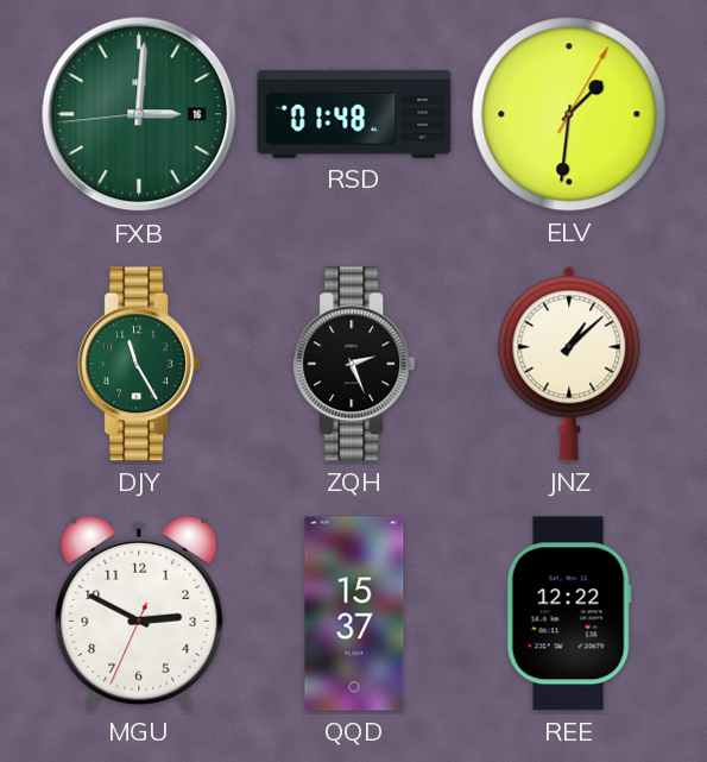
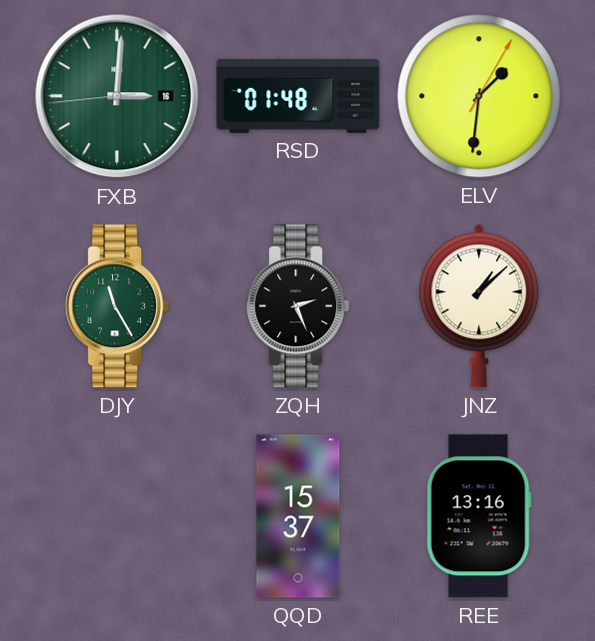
MGU: 2:49 -> none
REE: 12:22 -> 13:16
